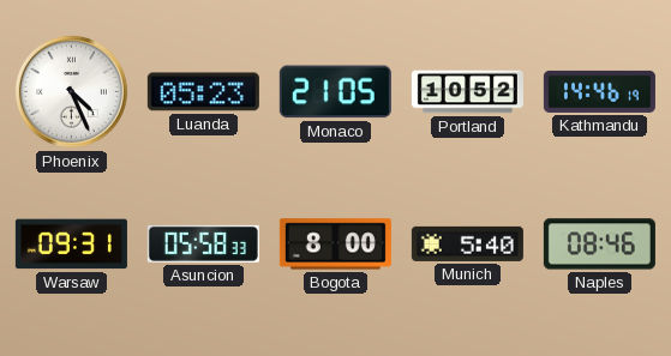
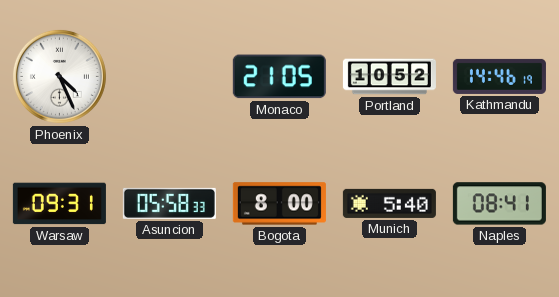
Luanda: 05:23 -> none
Naples: 08:46 -> 08:41
